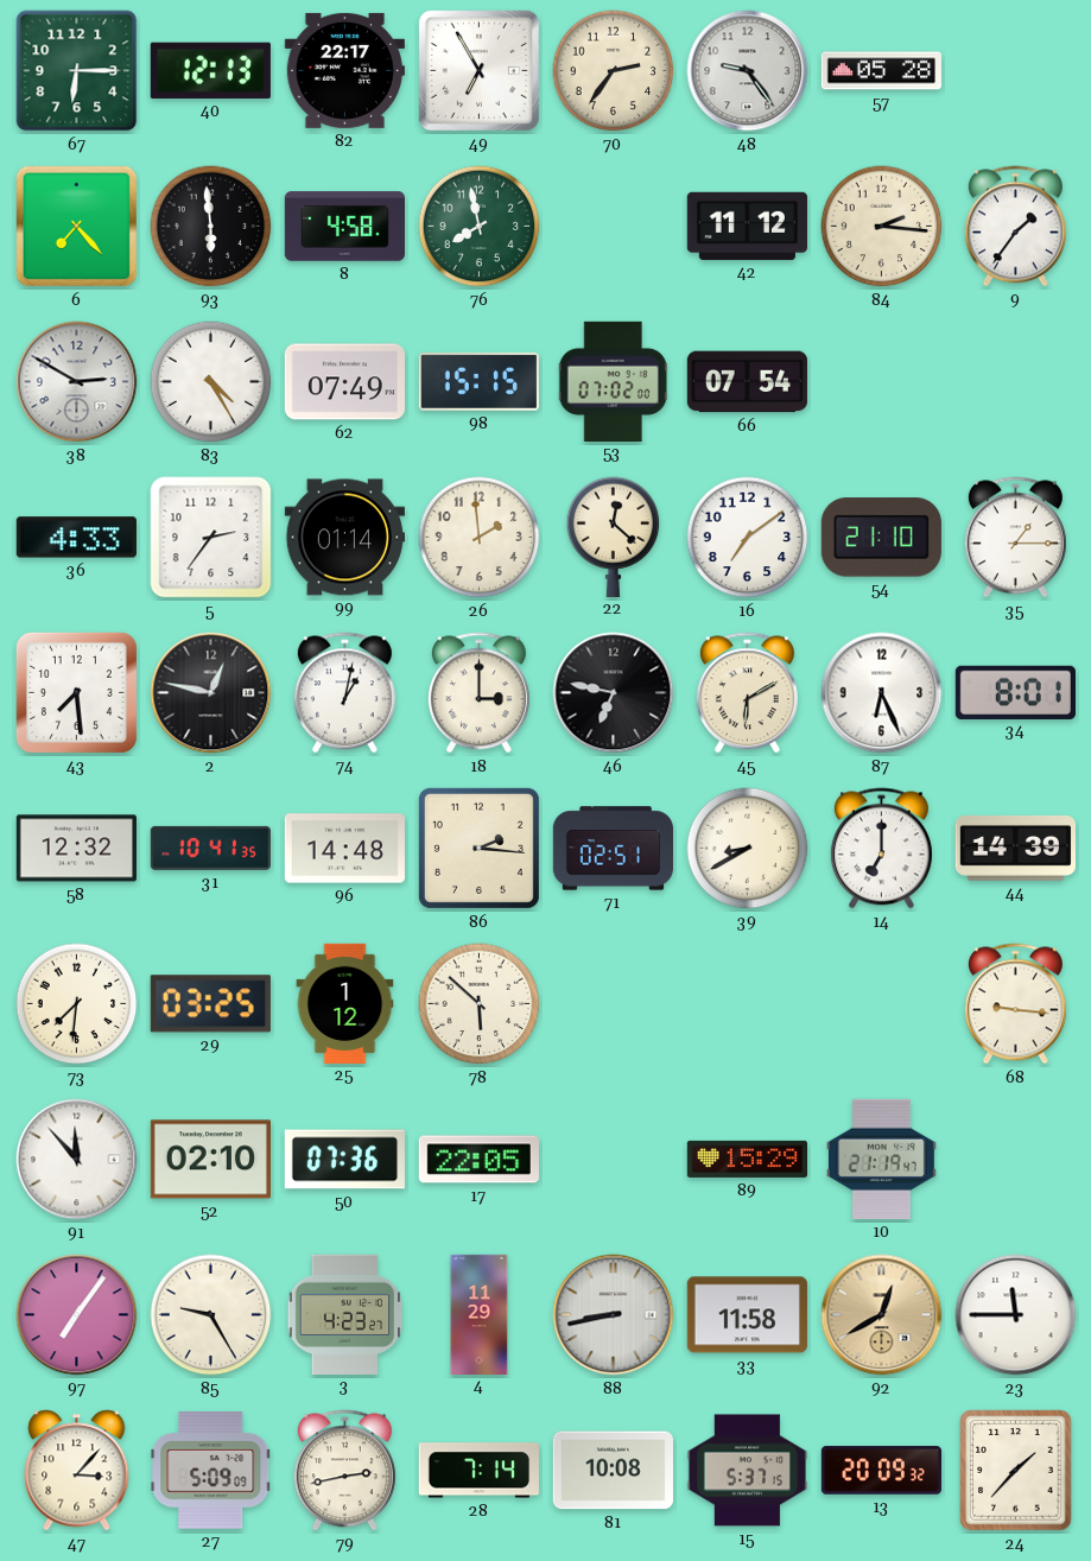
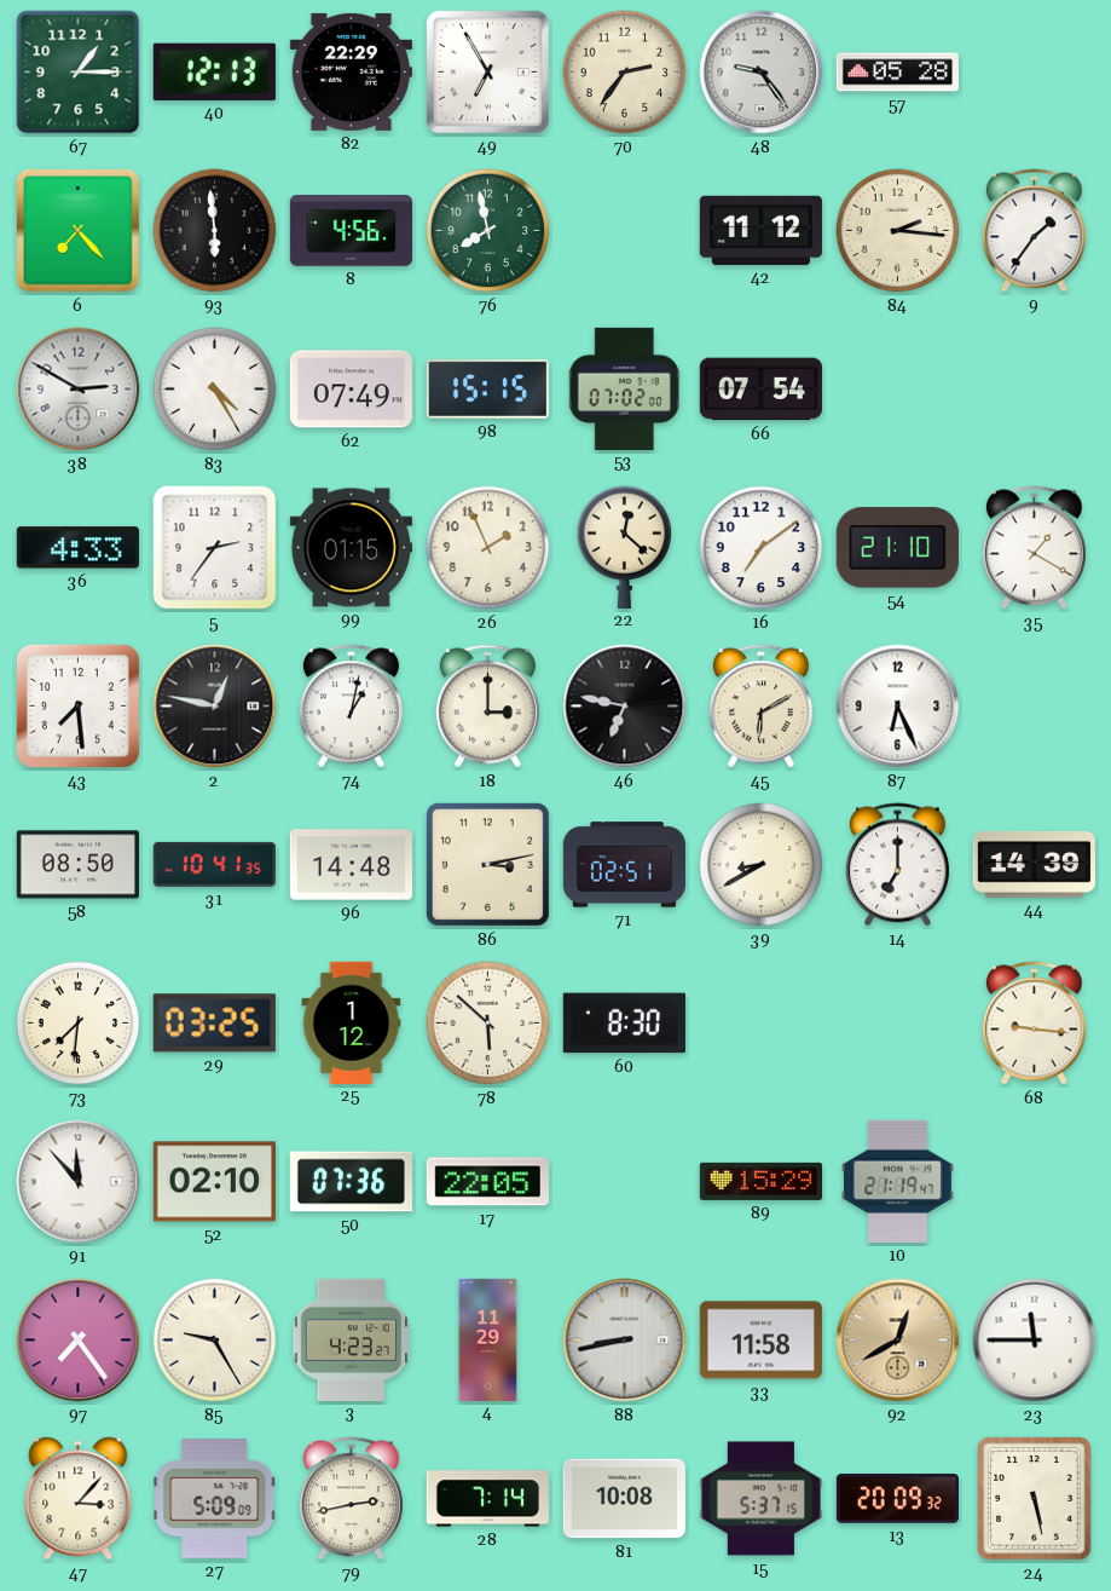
67: 6:15 -> 1:15
82: 22:17 -> 22:29
8: 4:58 -> 4:56
99: 01:14 -> 01:15
26: 1:59 -> 1:56
35: 1:15 -> 1:20
34: 8:01 -> none
58: 12:32 -> 08:50
86: 2:16 -> 3:13
60: none -> 8:30
97: 7:06 -> 7:24
24: 1:37 -> 5:28
